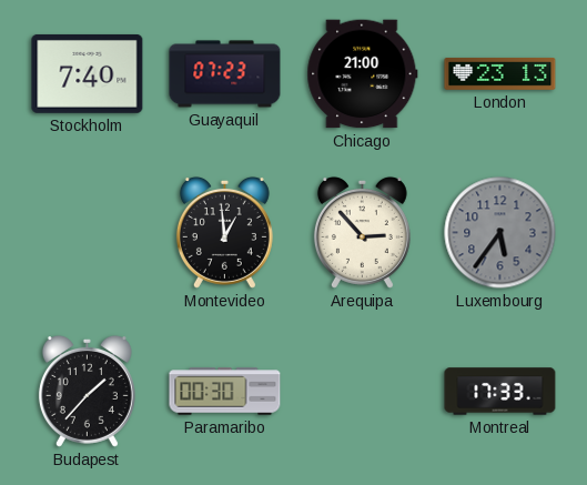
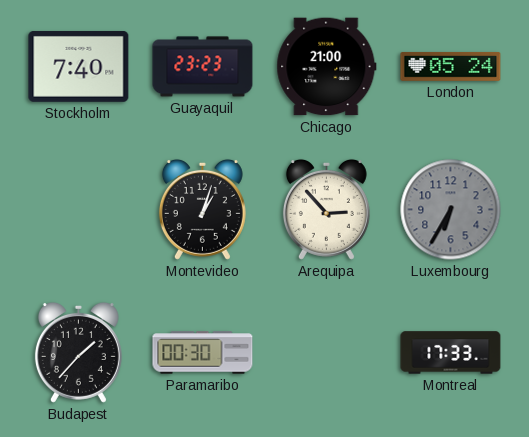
Guayaquil: 07:23 -> 23:23
London: 23:13 -> 05:24
Montevideo: 12:59 -> 1:03
Luxembourg: 5:36 -> 6:35
